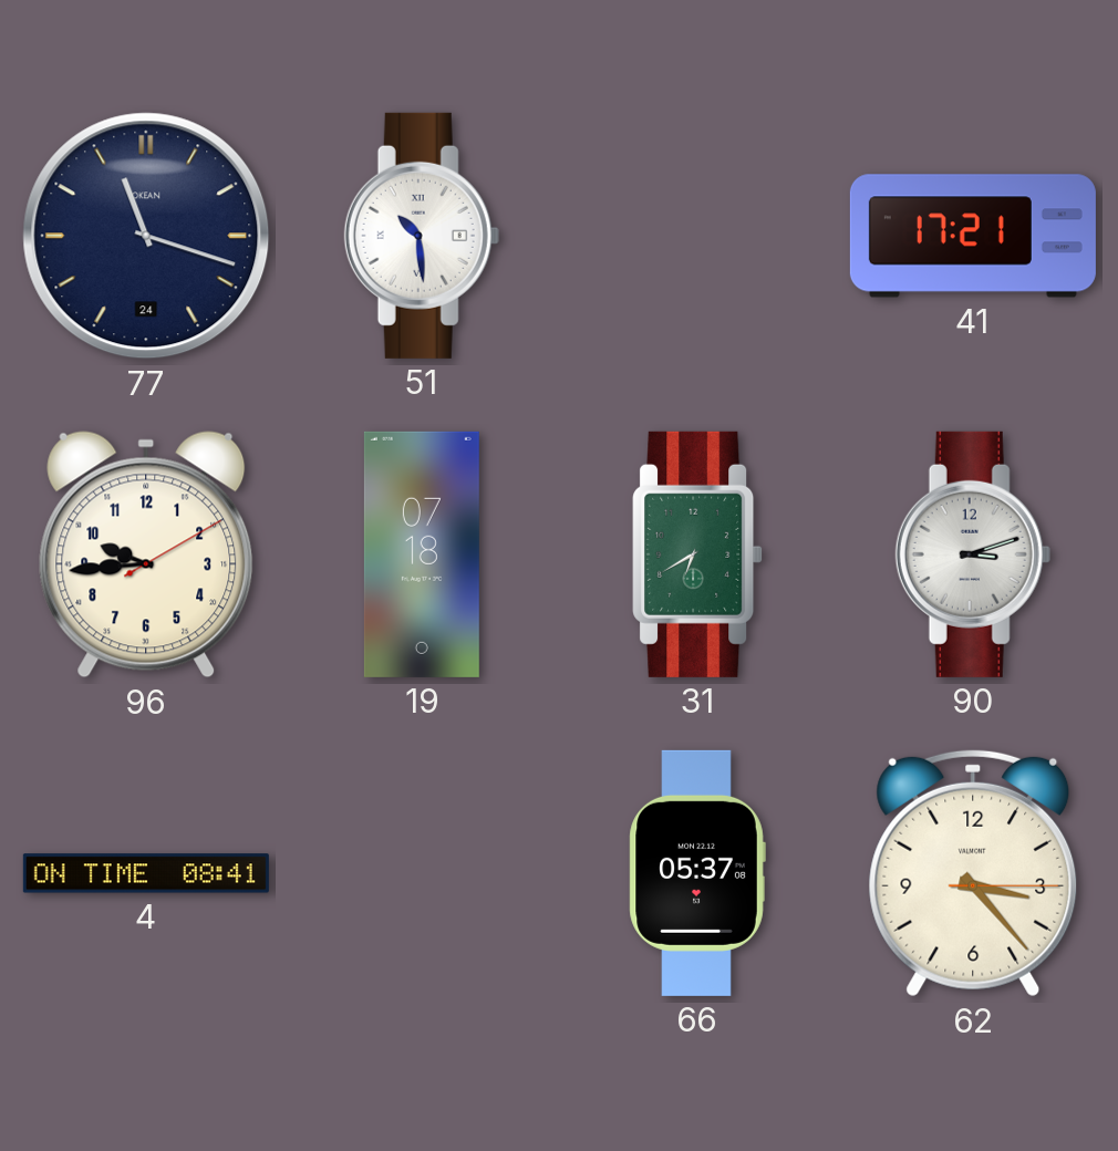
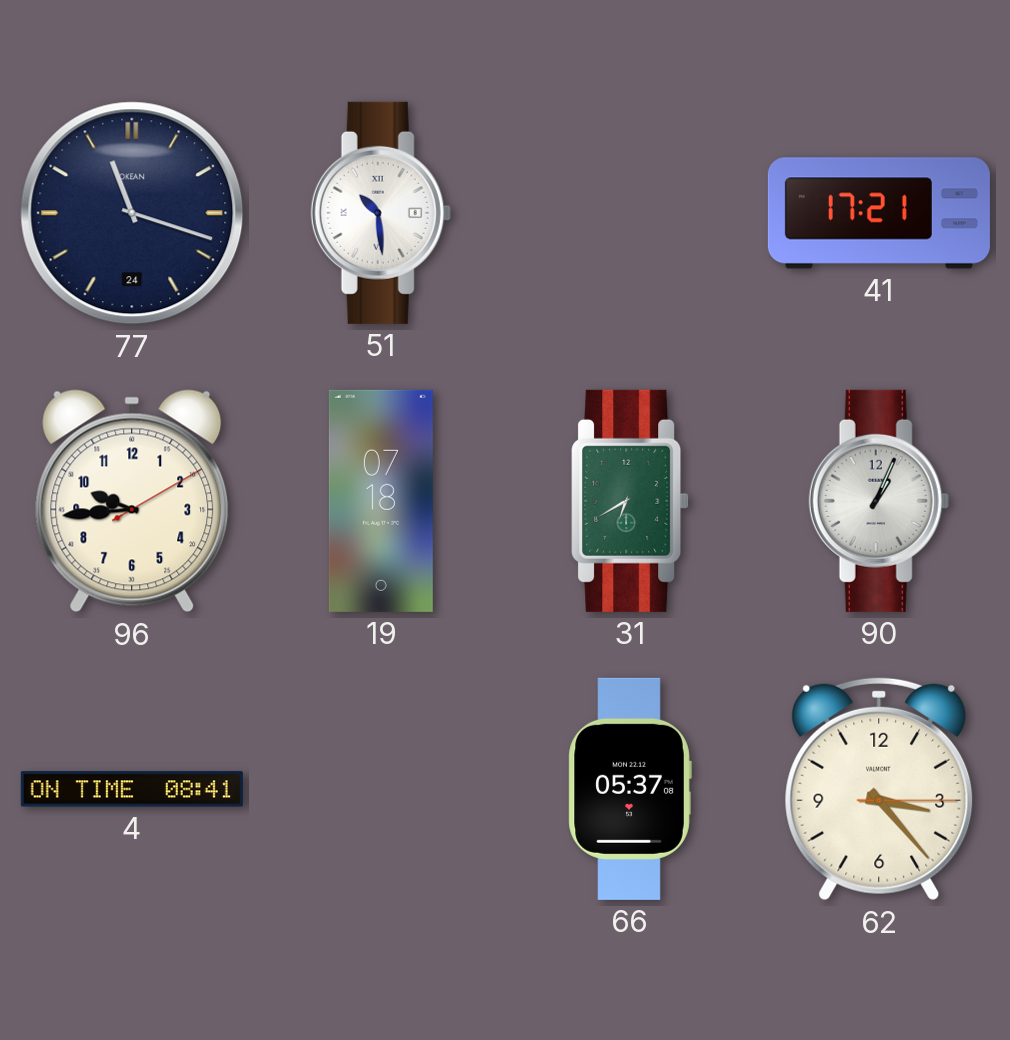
90: 3:12 -> 1:04
